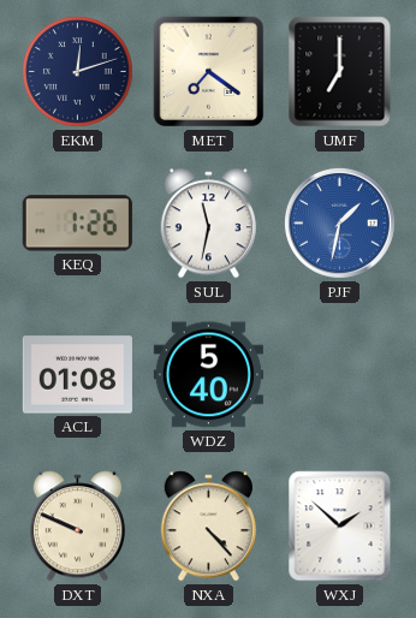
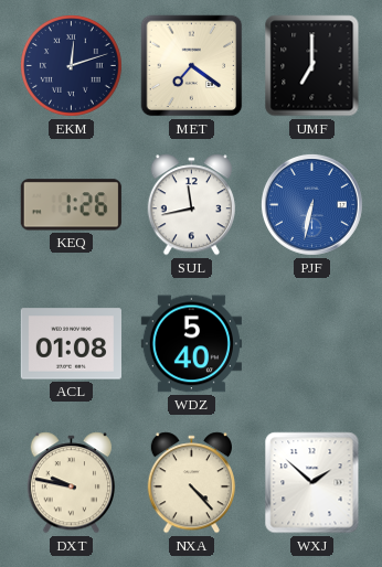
SUL: 11:32 -> 11:43
PJF: 1:32 -> 6:32
DXT: 9:49 -> 9:47
